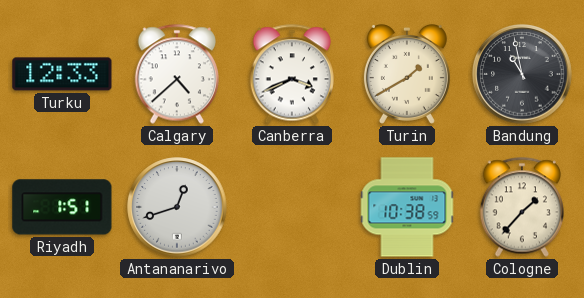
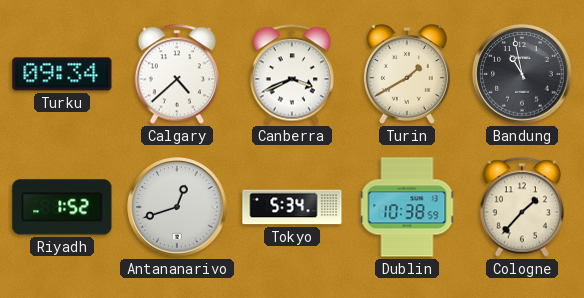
Turku: 12:33 -> 09:34
Riyadh: 1:51 -> 1:52
Tokyo: none -> 5:34
